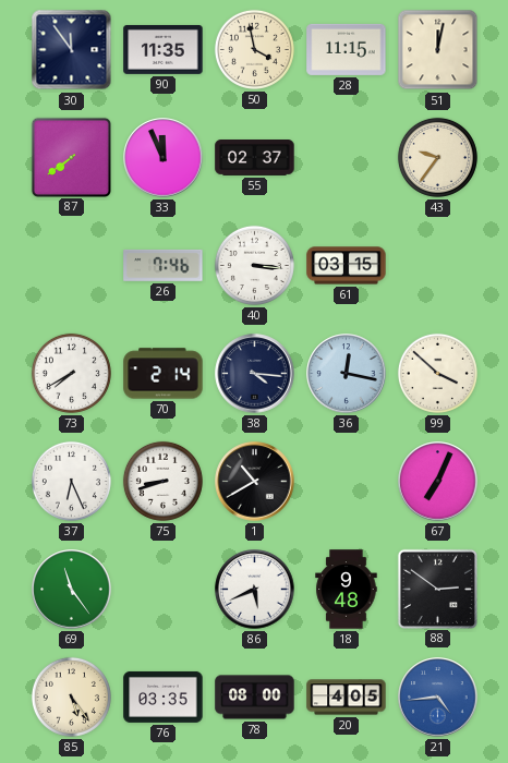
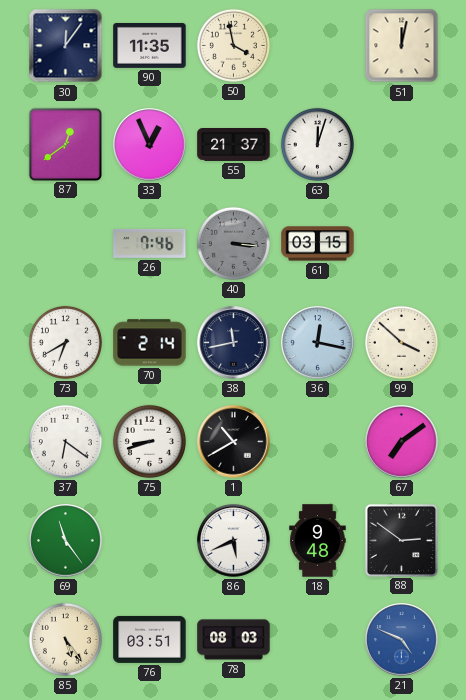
30: 11:54 -> 12:06
28: 11:15 -> none
87: 7:39 -> 12:39
33: 11:56 -> 12:56
55: 02:37 -> 21:37
63: none -> 12:03
43: 9:36 -> none
40 dial: white -> grey
73: 7:40 -> 6:40
38: 4:16 -> 11:43
37: 6:26 -> 6:21
67: 7:04 -> 7:09
76: 03:35 -> 03:51
78: 08:00 -> 08:03
20: 4:05 -> none
21: 4:44 -> 4:49
